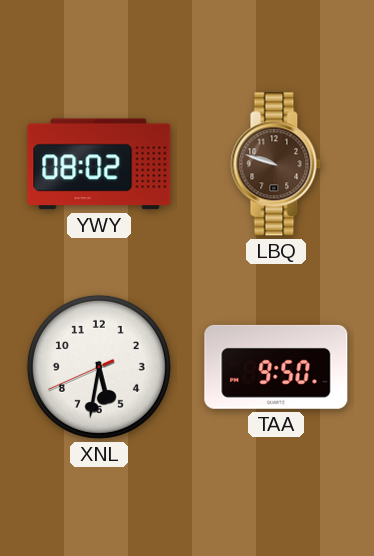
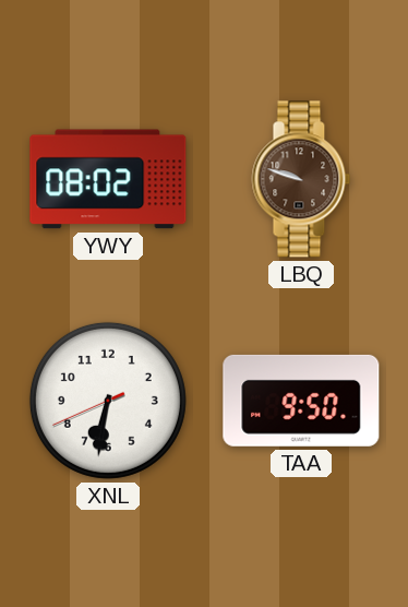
XNL: 5:31 -> 6:31
